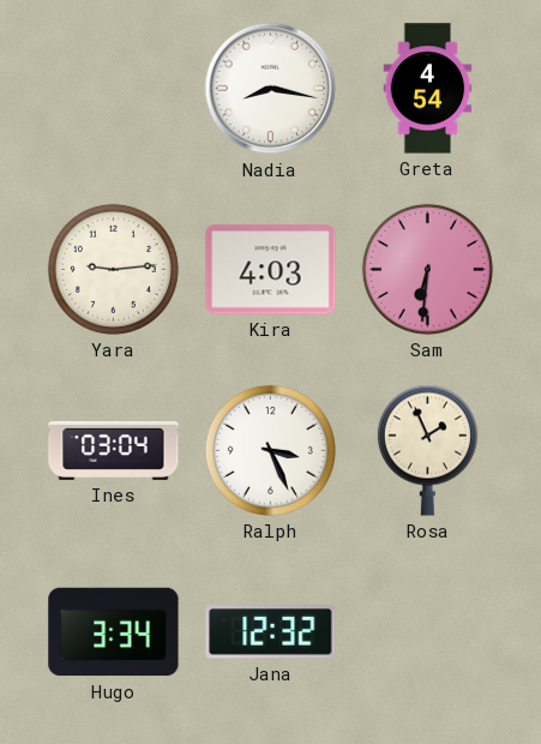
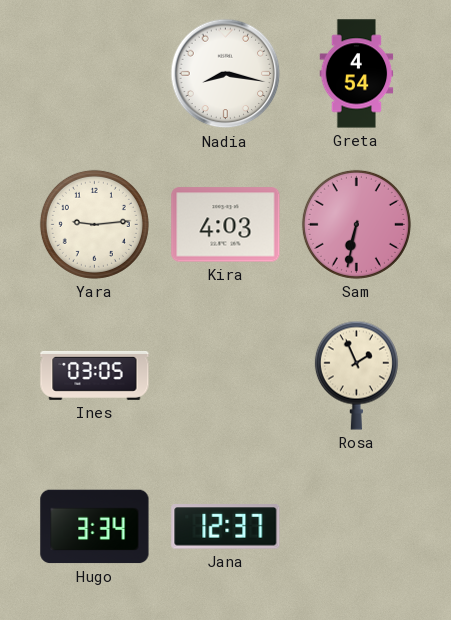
Sam: 6:31 -> 6:32
Ines: 03:04 -> 03:05
Ralph: 3:26 -> none
Jana: 12:32 -> 12:37
